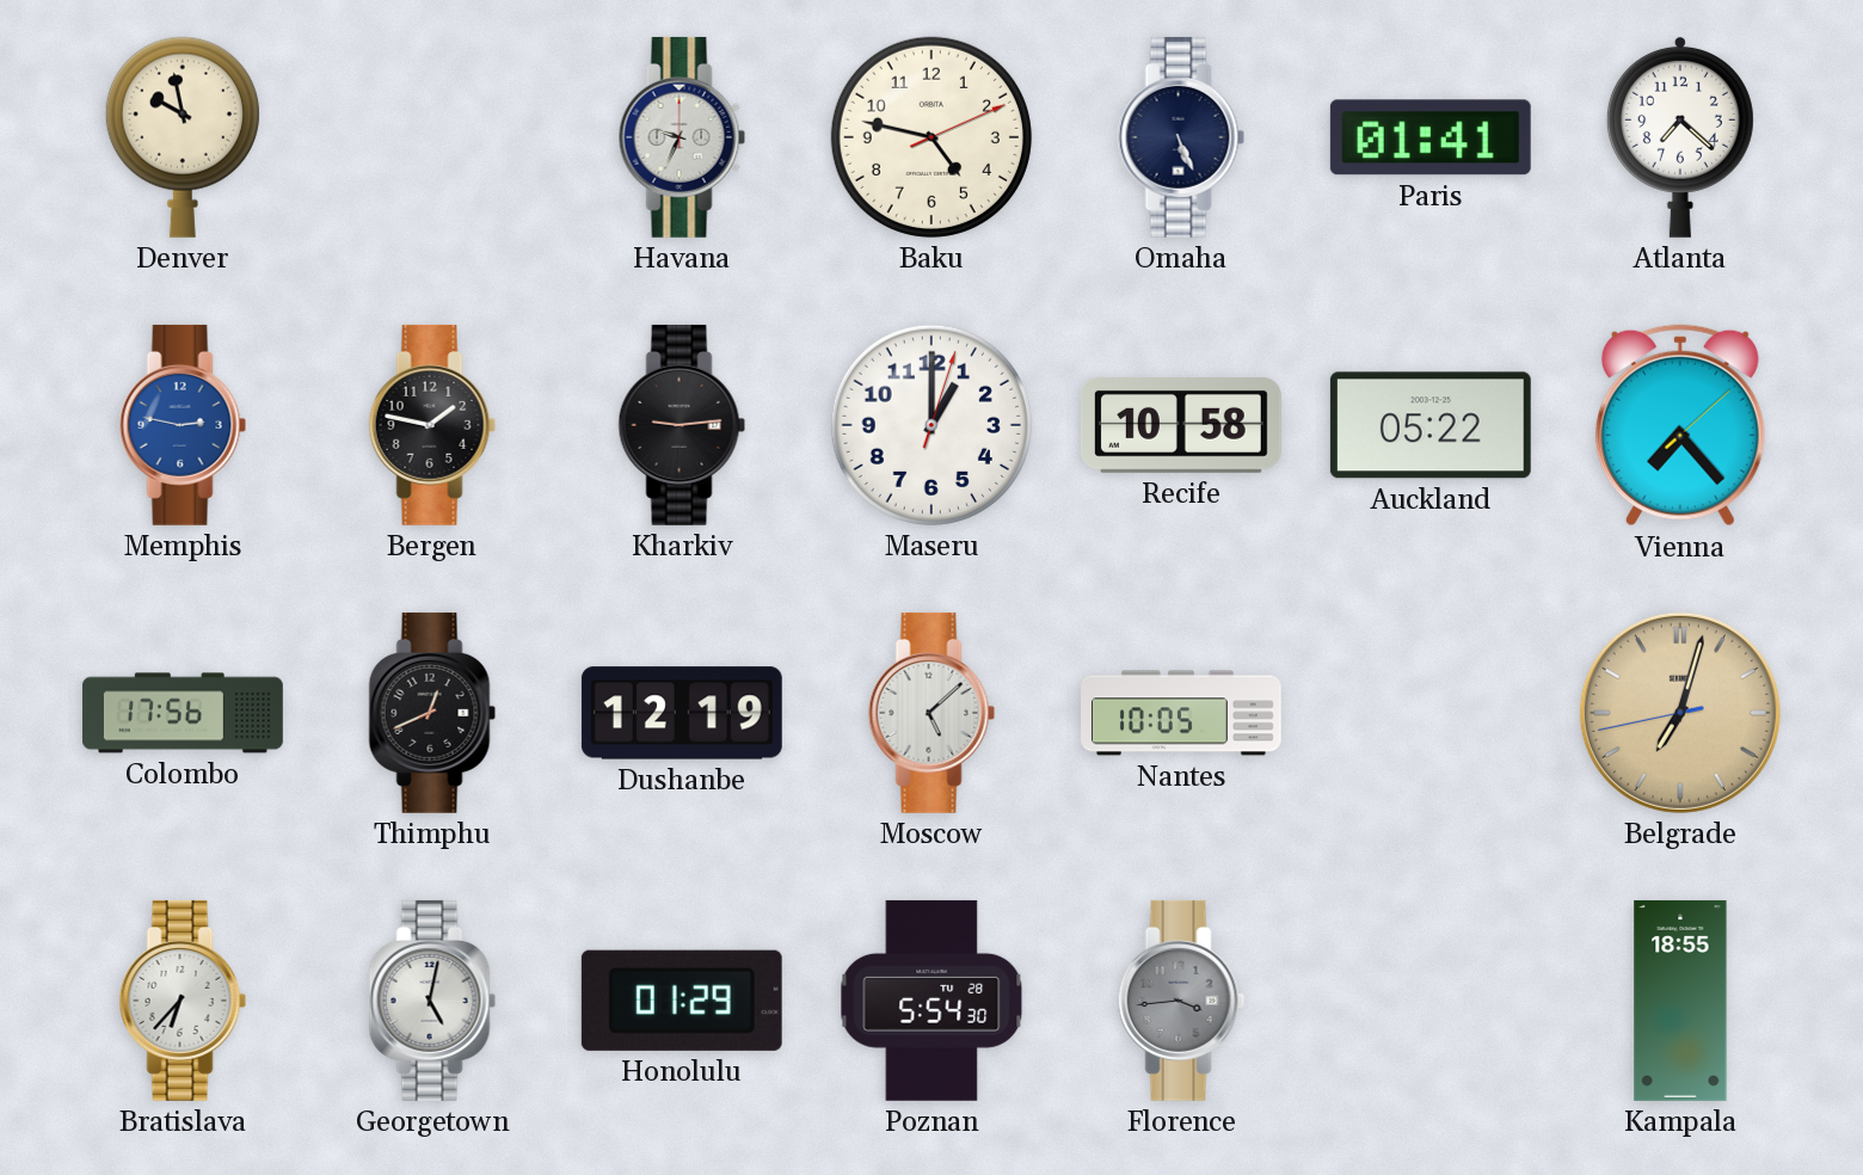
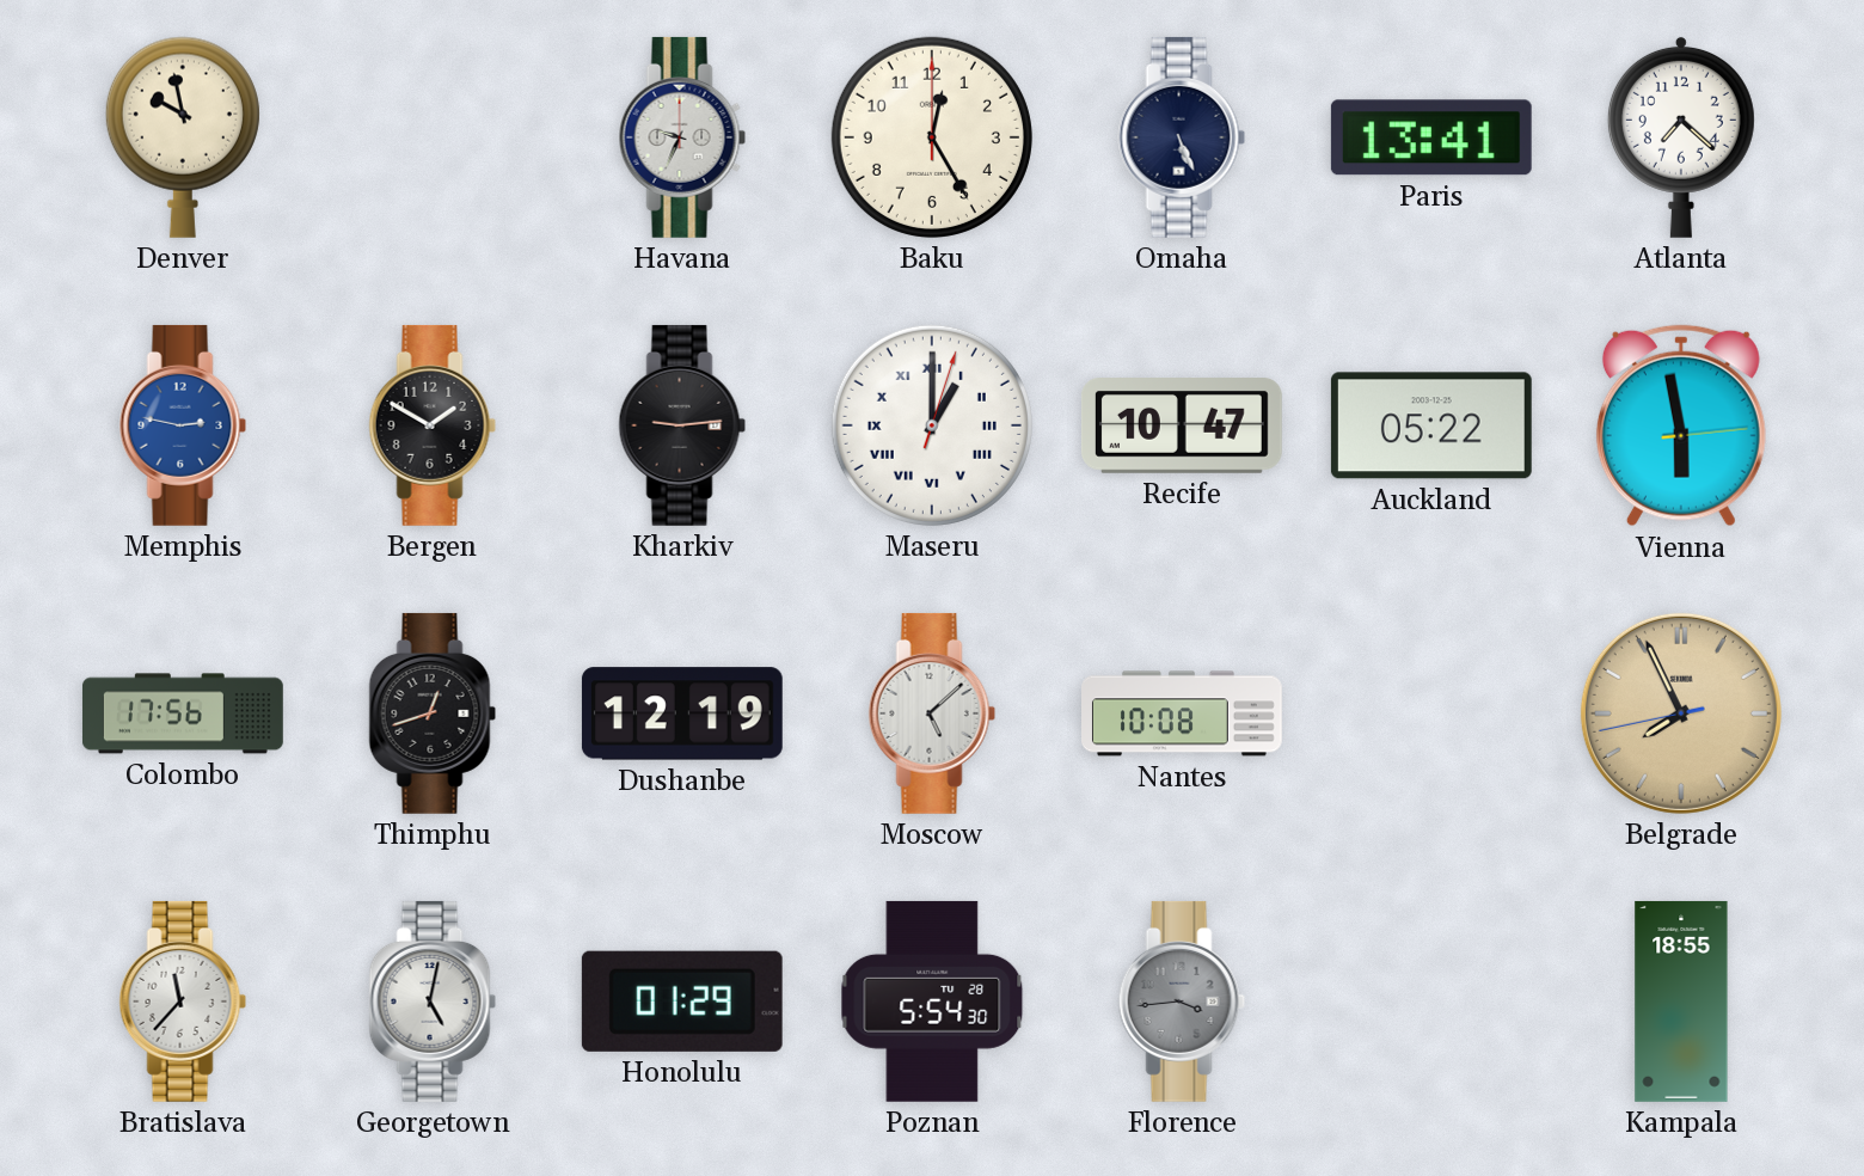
Baku: 4:47 -> 12:25
Paris: 01:41 -> 13:41
Bergen: 1:47 -> 1:50
Maseru numerals: Arabic -> Roman
Recife: 10:58 -> 10:47
Vienna: 7:23 -> 5:58
Thimphu: 12:41 -> 12:42
Nantes: 10:05 -> 10:08
Belgrade: 7:02 -> 7:55
Bratislava: 6:37 -> 11:37
